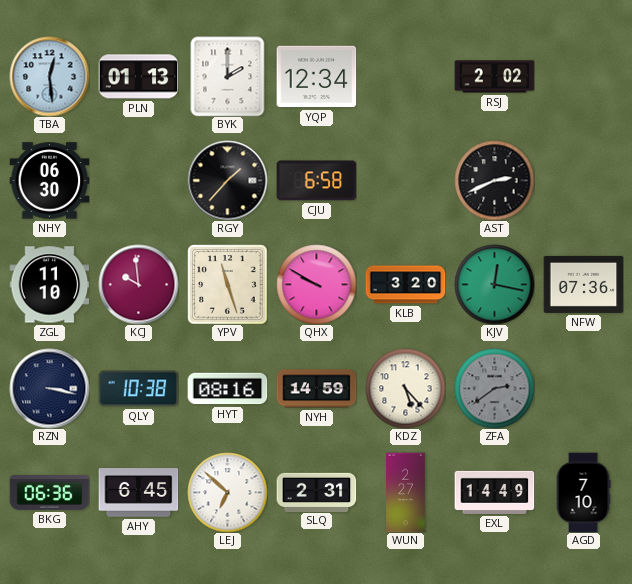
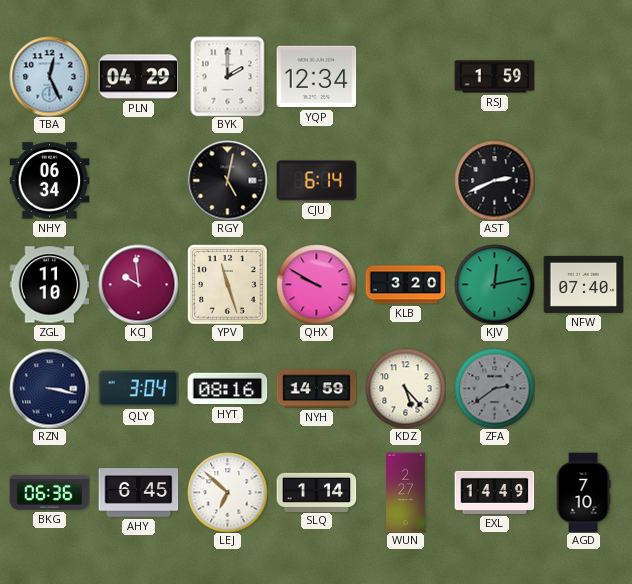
TBA: 12:29 -> 12:26
PLN: 01:13 -> 04:29
RSJ: 2:02 -> 1:59
NHY: 06:30 -> 06:34
RGY: 1:37 -> 5:02
CJU: 6:58 -> 6:14
KJV: 12:17 -> 12:13
NFW: 07:36 -> 07:40
QLY: 10:38 -> 3:04
SLQ: 2:31 -> 1:14
